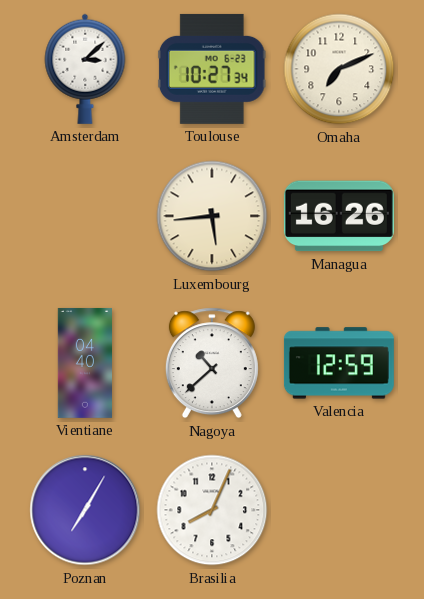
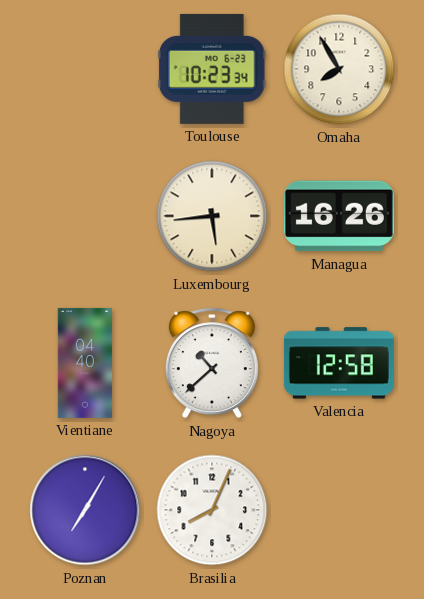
Amsterdam: 3:08 -> none
Toulouse: 10:27 -> 10:23
Omaha: 7:11 -> 7:55
Valencia: 12:59 -> 12:58
